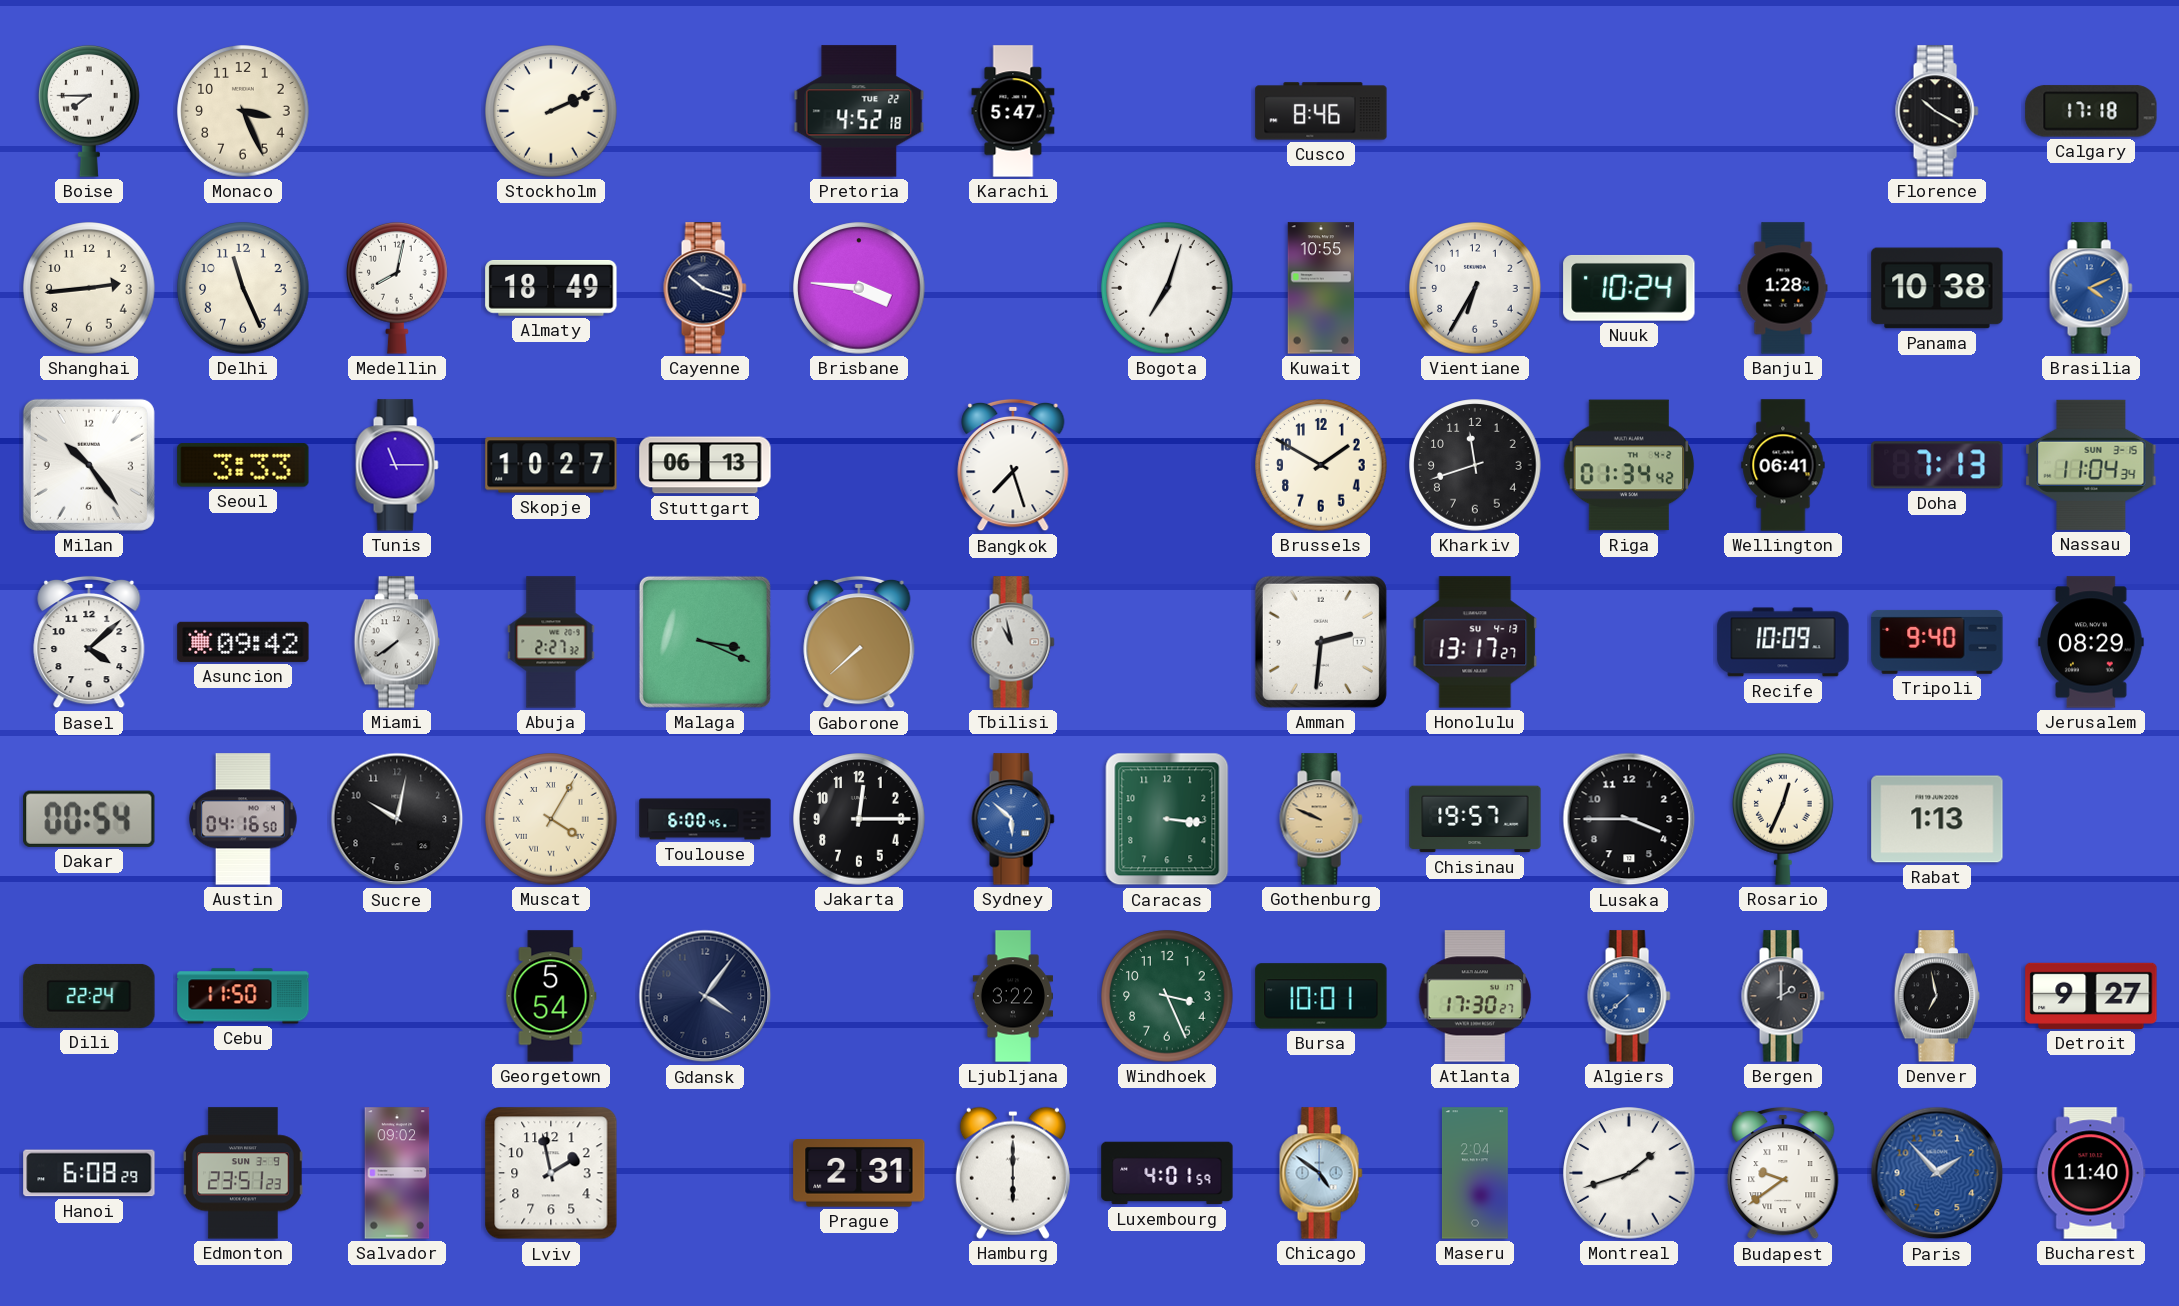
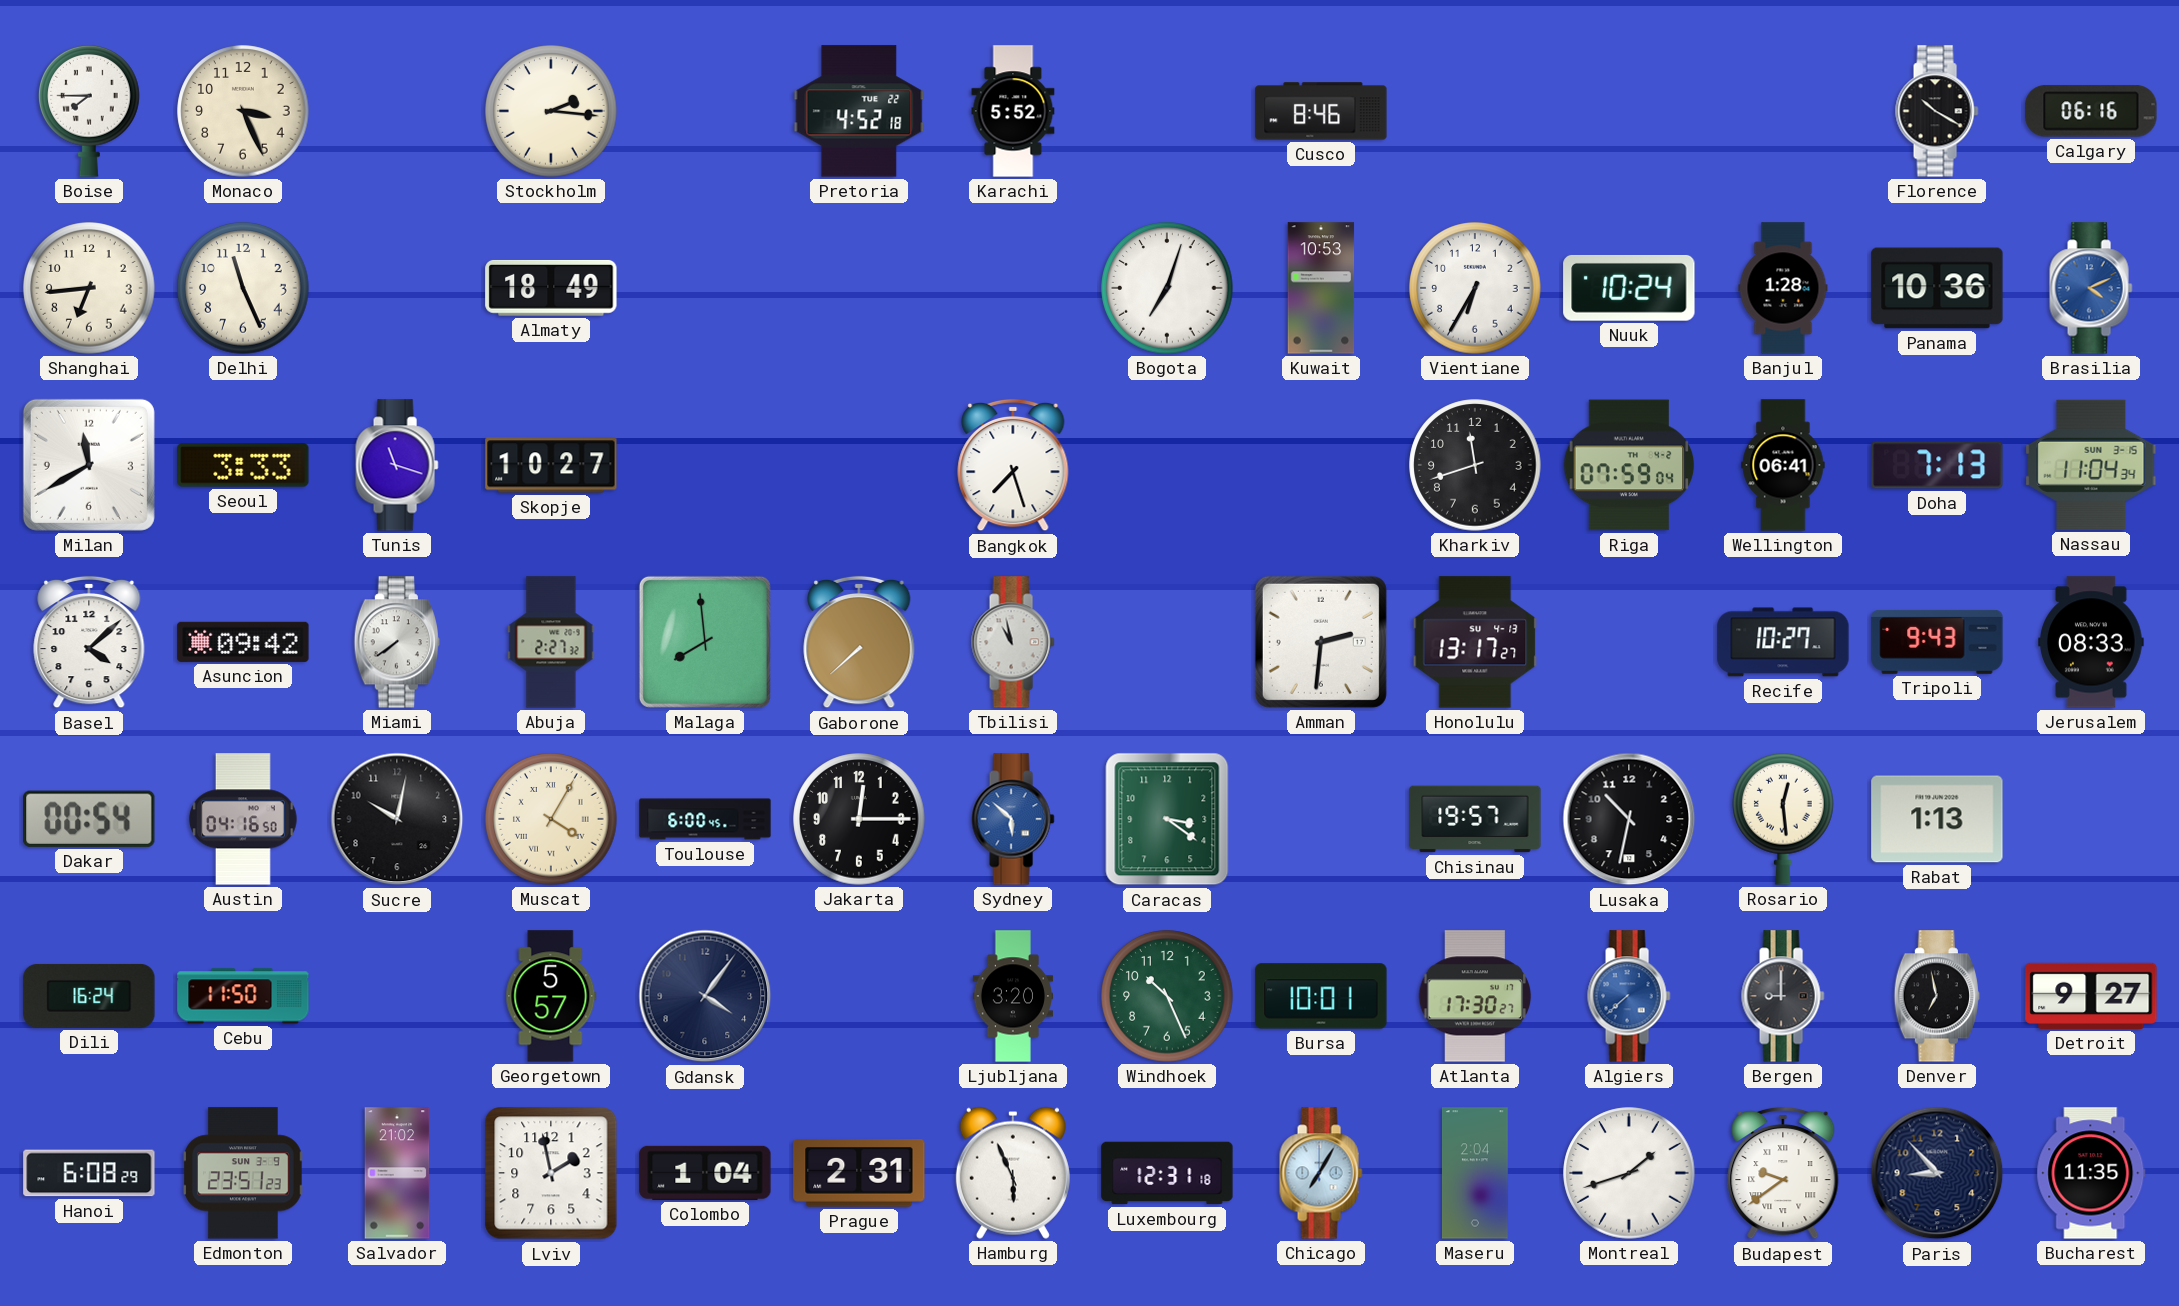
Stockholm: 2:11 -> 2:16
Karachi: 5:47 -> 5:52
Calgary: 17:18 -> 06:16
Shanghai: 2:44 -> 6:44
Medellin: 8:02 -> none
Cayenne: 10:18 -> none
Brisbane: 3:46 -> none
Kuwait: 10:55 -> 10:53
Panama: 10:38 -> 10:36
Milan: 10:24 -> 11:40
Tunis: 11:15 -> 11:18
Stuttgart: 06:13 -> none
Brussels: 1:50 -> none
Riga: 01:34 -> 07:59
Malaga: 3:19 -> 7:59
Recife: 10:09 -> 10:27
Tripoli: 9:40 -> 9:43
Jerusalem: 08:29 -> 08:33
Caracas: 3:16 -> 3:21
Gothenburg: 9:49 -> none
Lusaka: 3:45 -> 10:32
Rosario: 12:34 -> 12:29
Dili: 22:24 -> 16:24
Georgetown: 5:54 -> 5:57
Ljubljana: 3:22 -> 3:20
Windhoek: 3:26 -> 10:26
Bergen: 2:00 -> 9:00
Salvador: 09:02 -> 21:02
Colombo: none -> 1:04
Hamburg: 6:00 -> 5:56
Luxembourg: 4:01 -> 12:31
Chicago: 4:51 -> 7:05
Paris: 1:53 -> 8:53
Paris dial: blue -> navy
Bucharest: 11:40 -> 11:35
